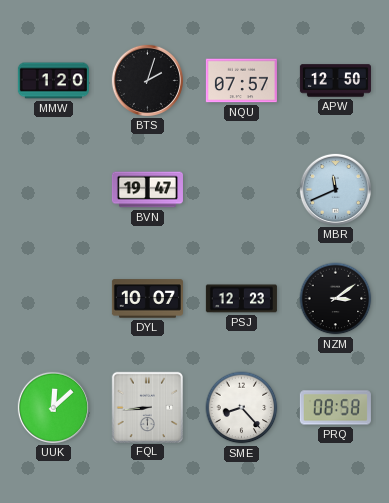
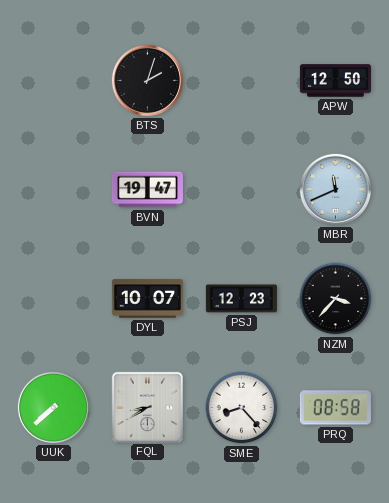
MMW: 1:20 -> none
NQU: 07:57 -> none
NZM: 3:09 -> 3:37
UUK: 12:08 -> 7:38
FQL: 8:44 -> 8:40
